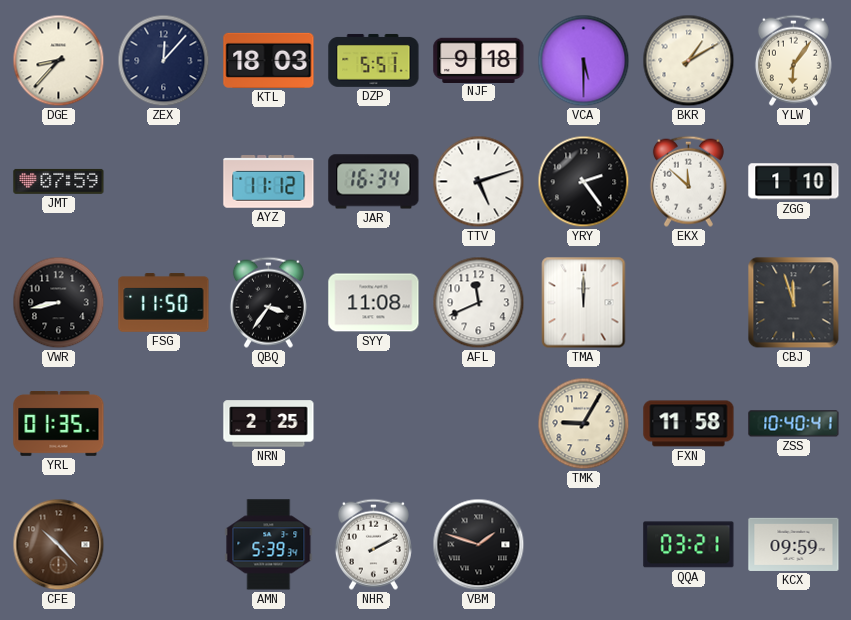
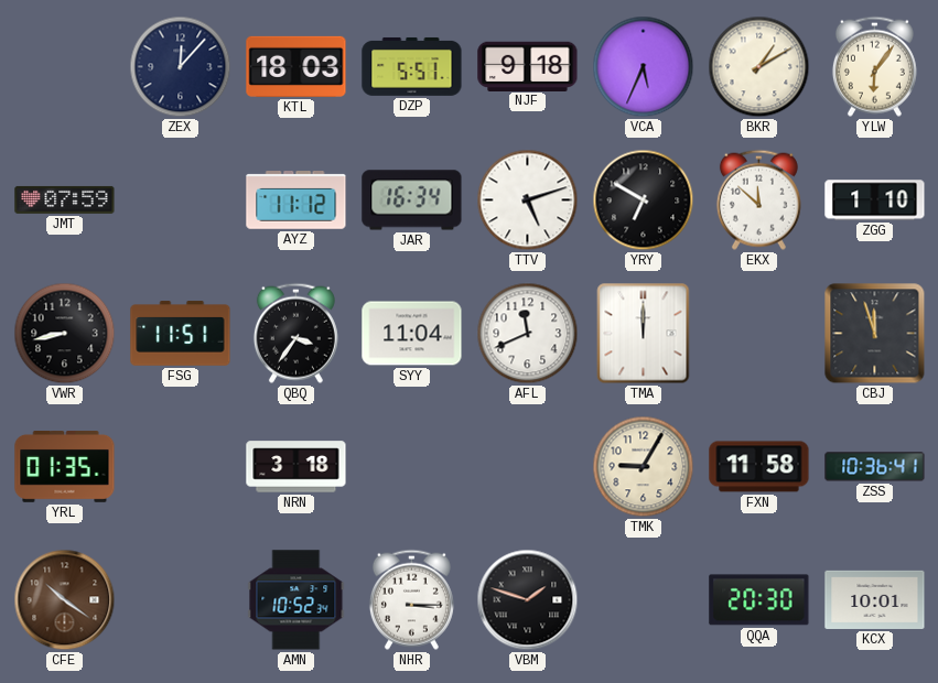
DGE: 8:37 -> none
VCA: 5:30 -> 5:34
YRY: 2:24 -> 6:50
FSG: 11:50 -> 11:51
SYY: 11:08 -> 11:04
NRN: 2:25 -> 3:18
ZSS: 10:40 -> 10:36
CFE: 10:23 -> 10:21
AMN: 5:39 -> 10:52
NHR: 2:10 -> 3:15
QQA: 03:21 -> 20:30
KCX: 09:59 -> 10:01
